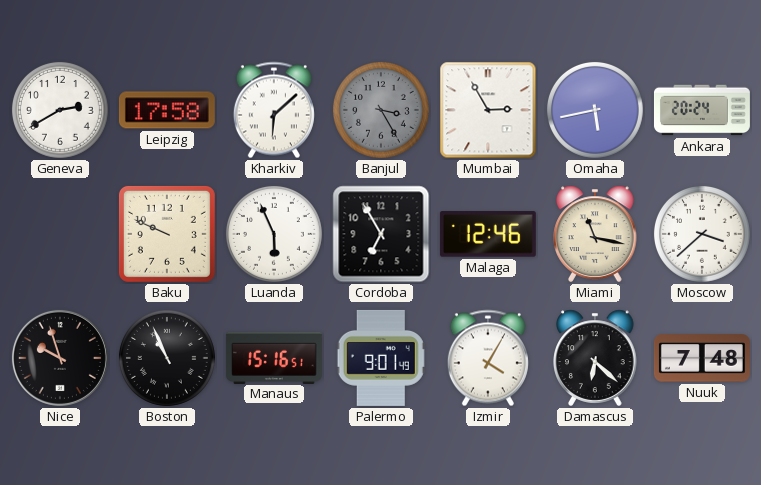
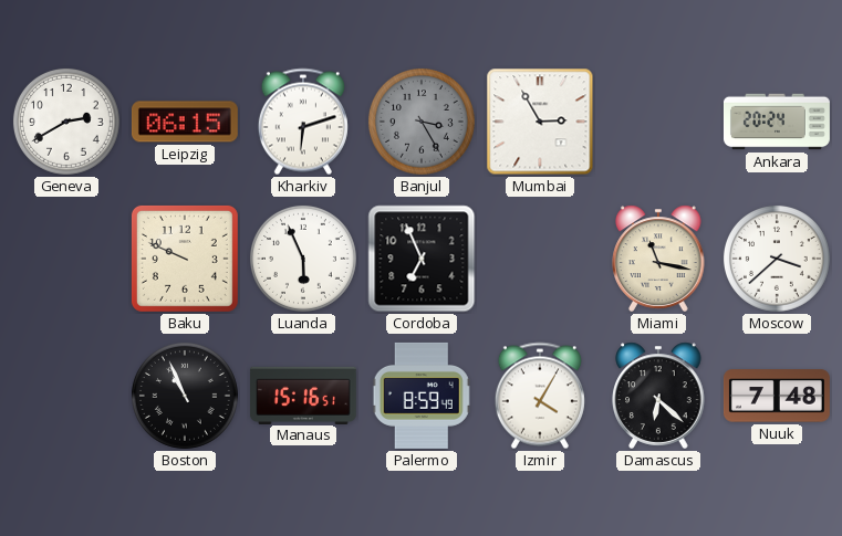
Leipzig: 17:58 -> 06:15
Kharkiv: 6:08 -> 6:12
Omaha: 5:43 -> none
Cordoba: 6:55 -> 6:56
Malaga: 12:46 -> none
Nice: 9:57 -> none
Palermo: 9:01 -> 8:59
